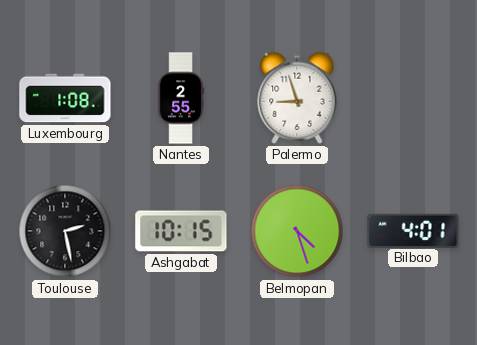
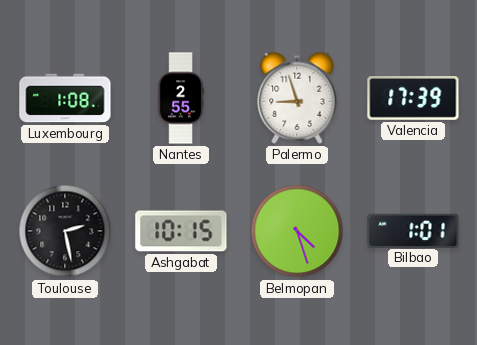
Valencia: none -> 17:39
Bilbao: 4:01 -> 1:01
